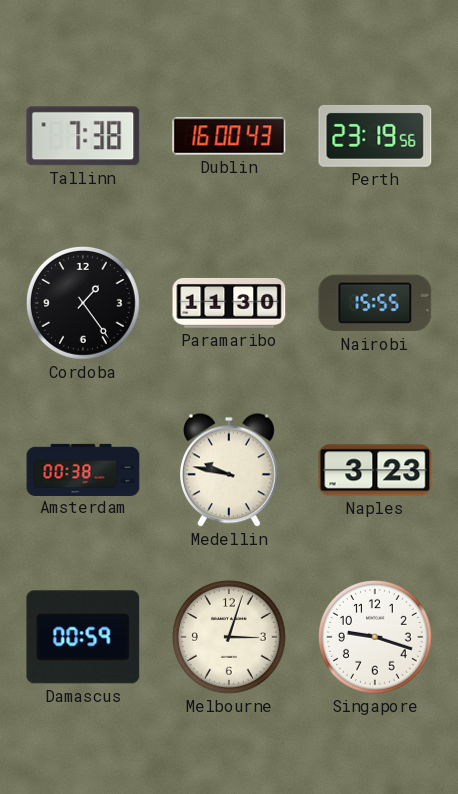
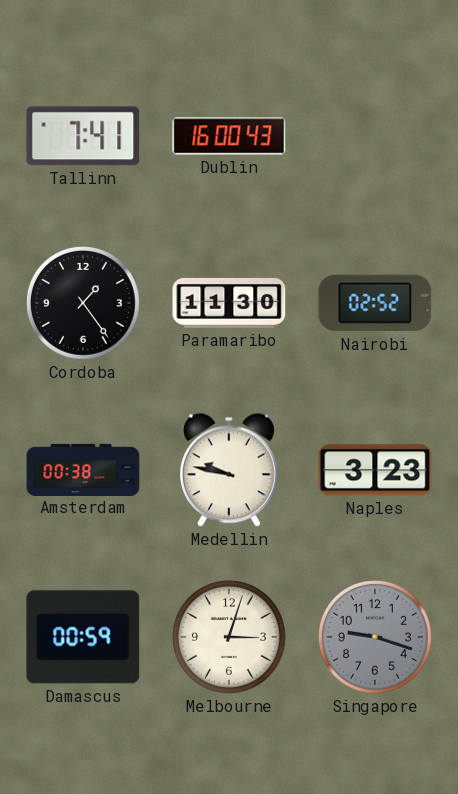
Tallinn: 7:38 -> 7:41
Perth: 23:19 -> none
Nairobi: 15:55 -> 02:52
Singapore dial: white -> grey
